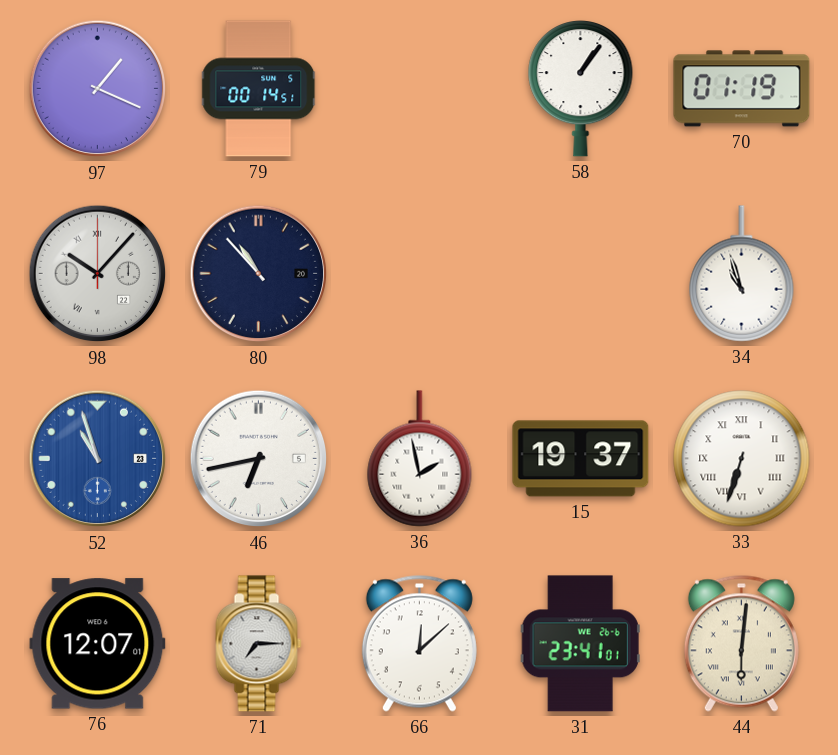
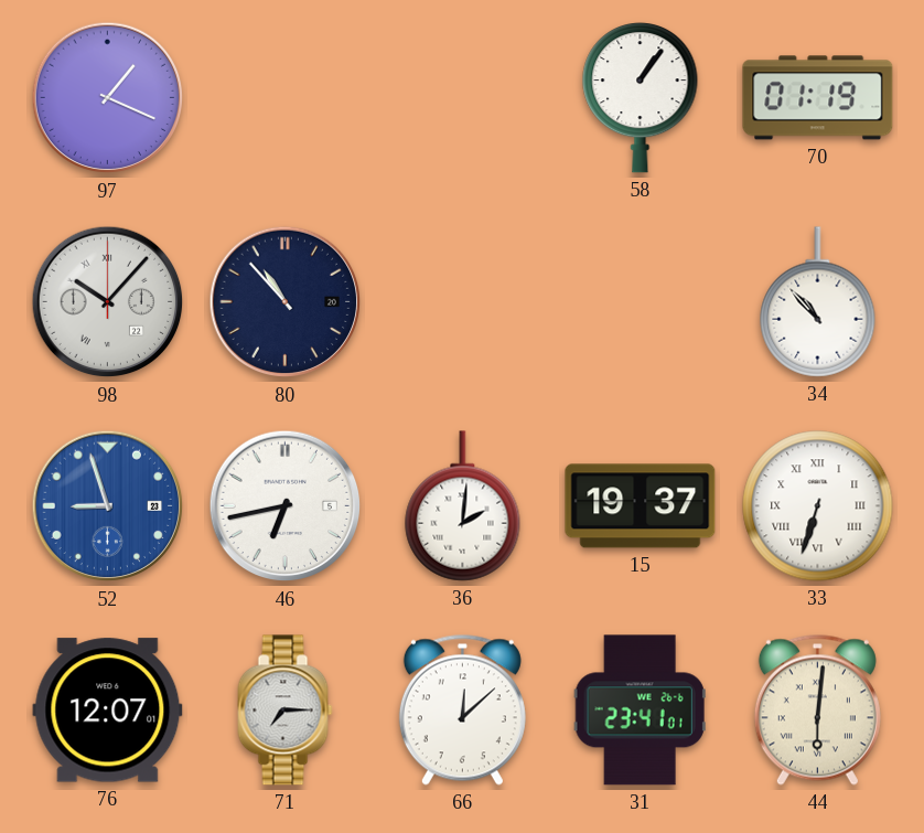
79: 00:14 -> none
34: 10:57 -> 10:53
52: 10:57 -> 8:57
36: 1:58 -> 2:01
